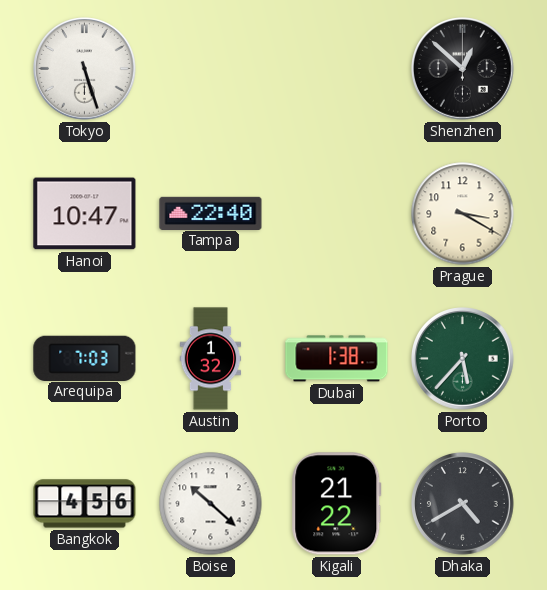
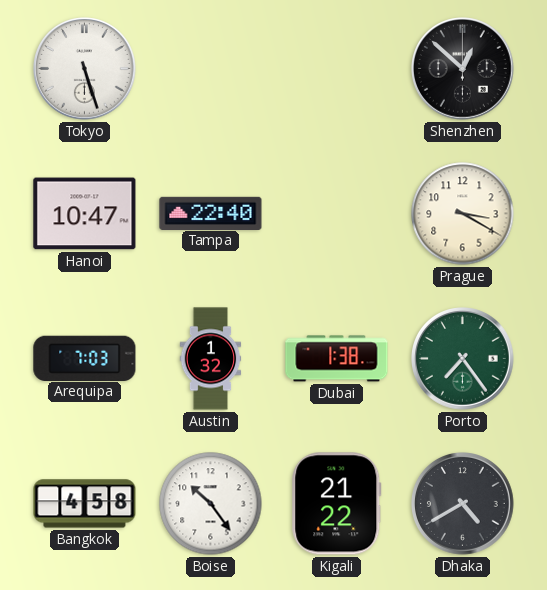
Porto: 5:37 -> 7:24
Bangkok: 4:56 -> 4:58
Boise: 10:22 -> 10:24
